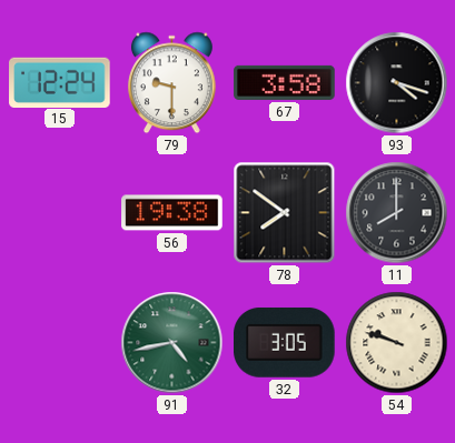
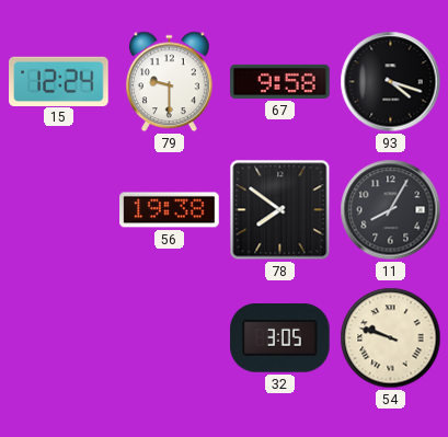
67: 3:58 -> 9:58
11: 8:00 -> 8:05
91: 4:43 -> none
